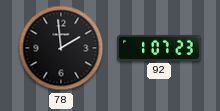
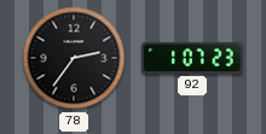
78: 1:59 -> 2:36
